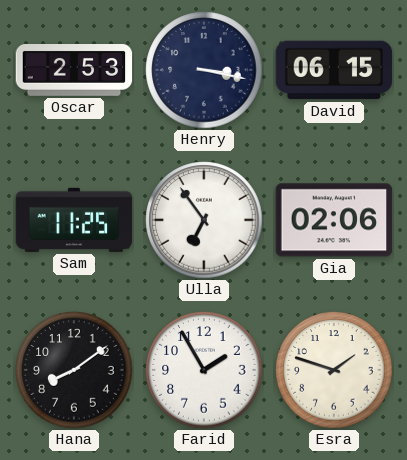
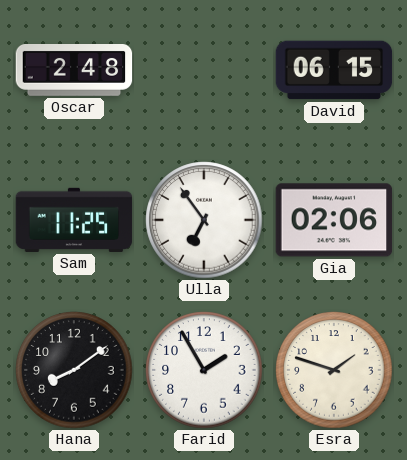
Oscar: 2:53 -> 2:48
Henry: 3:17 -> none
